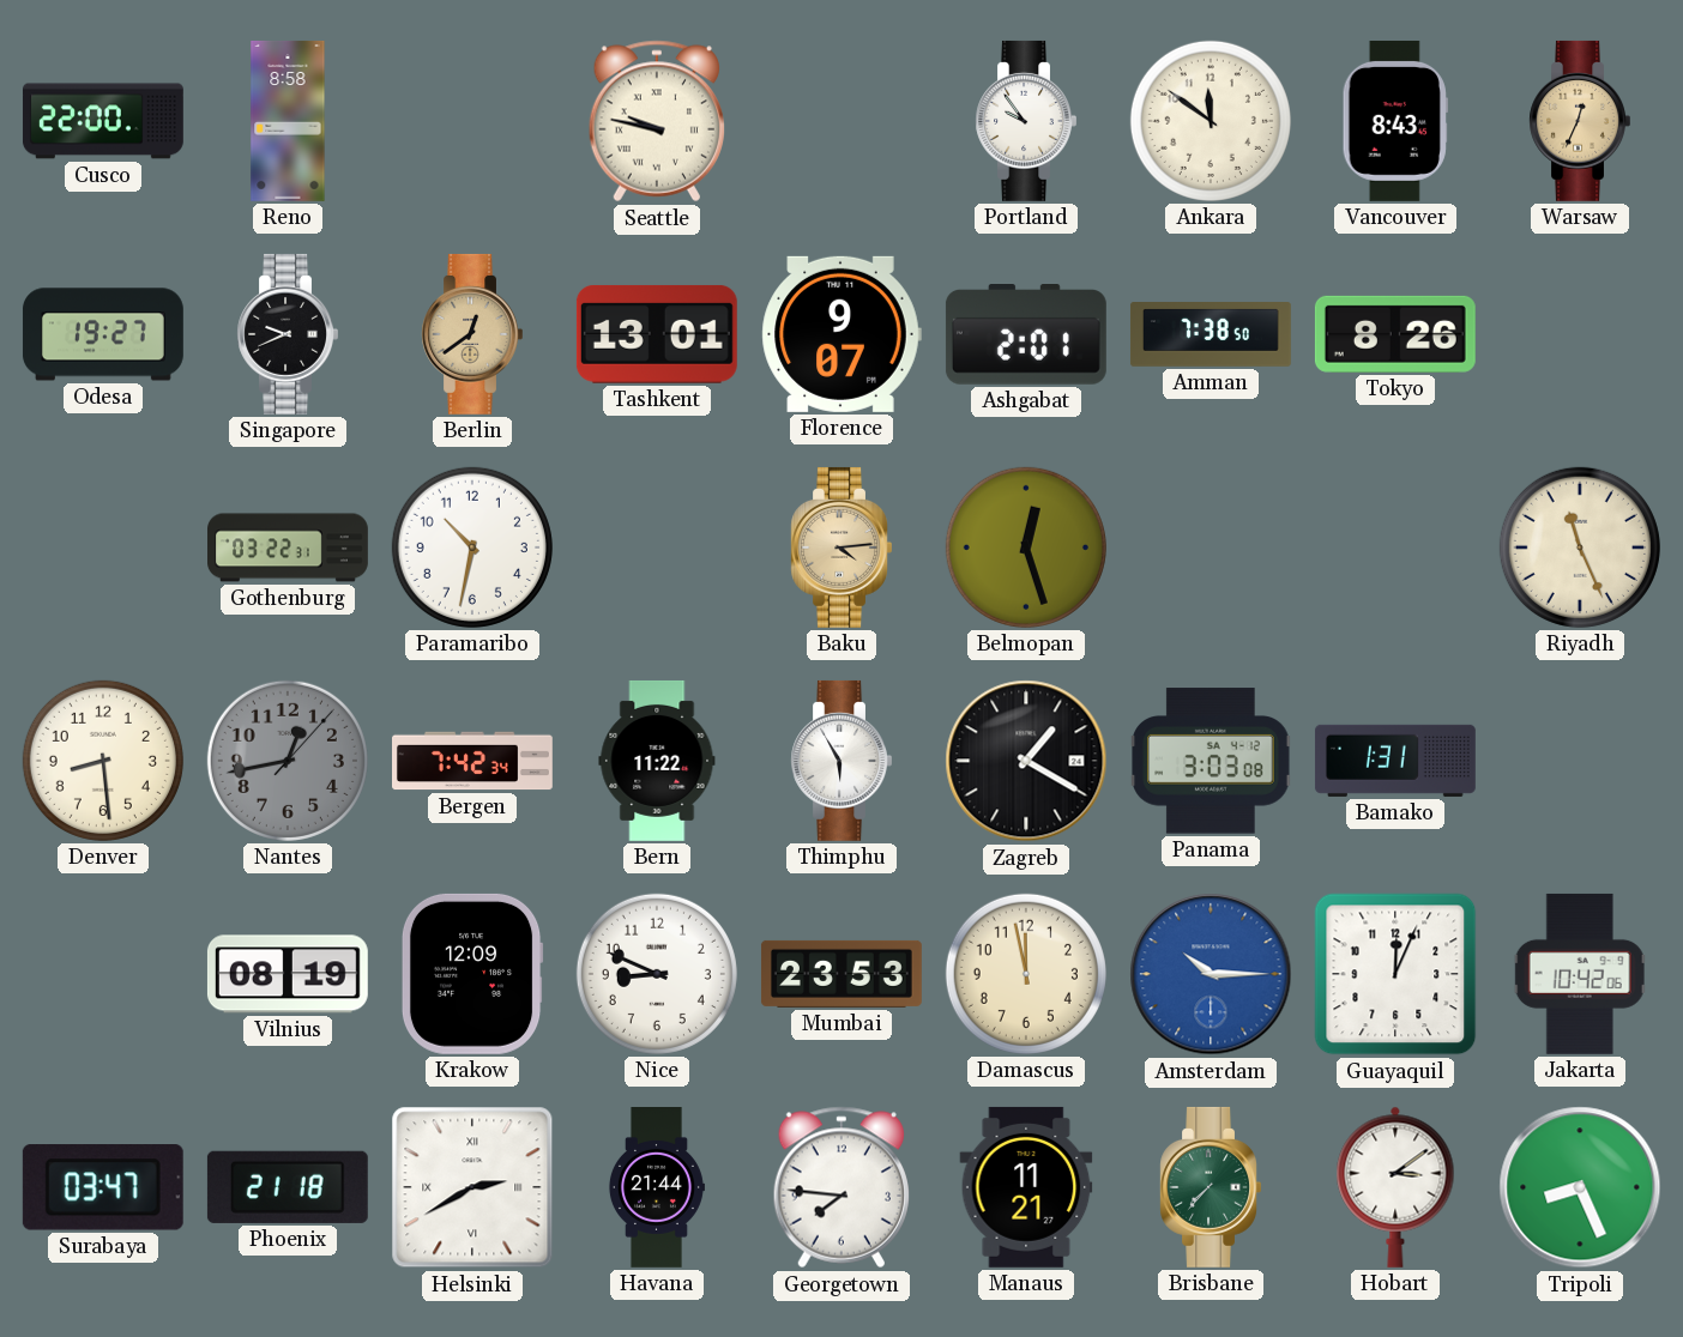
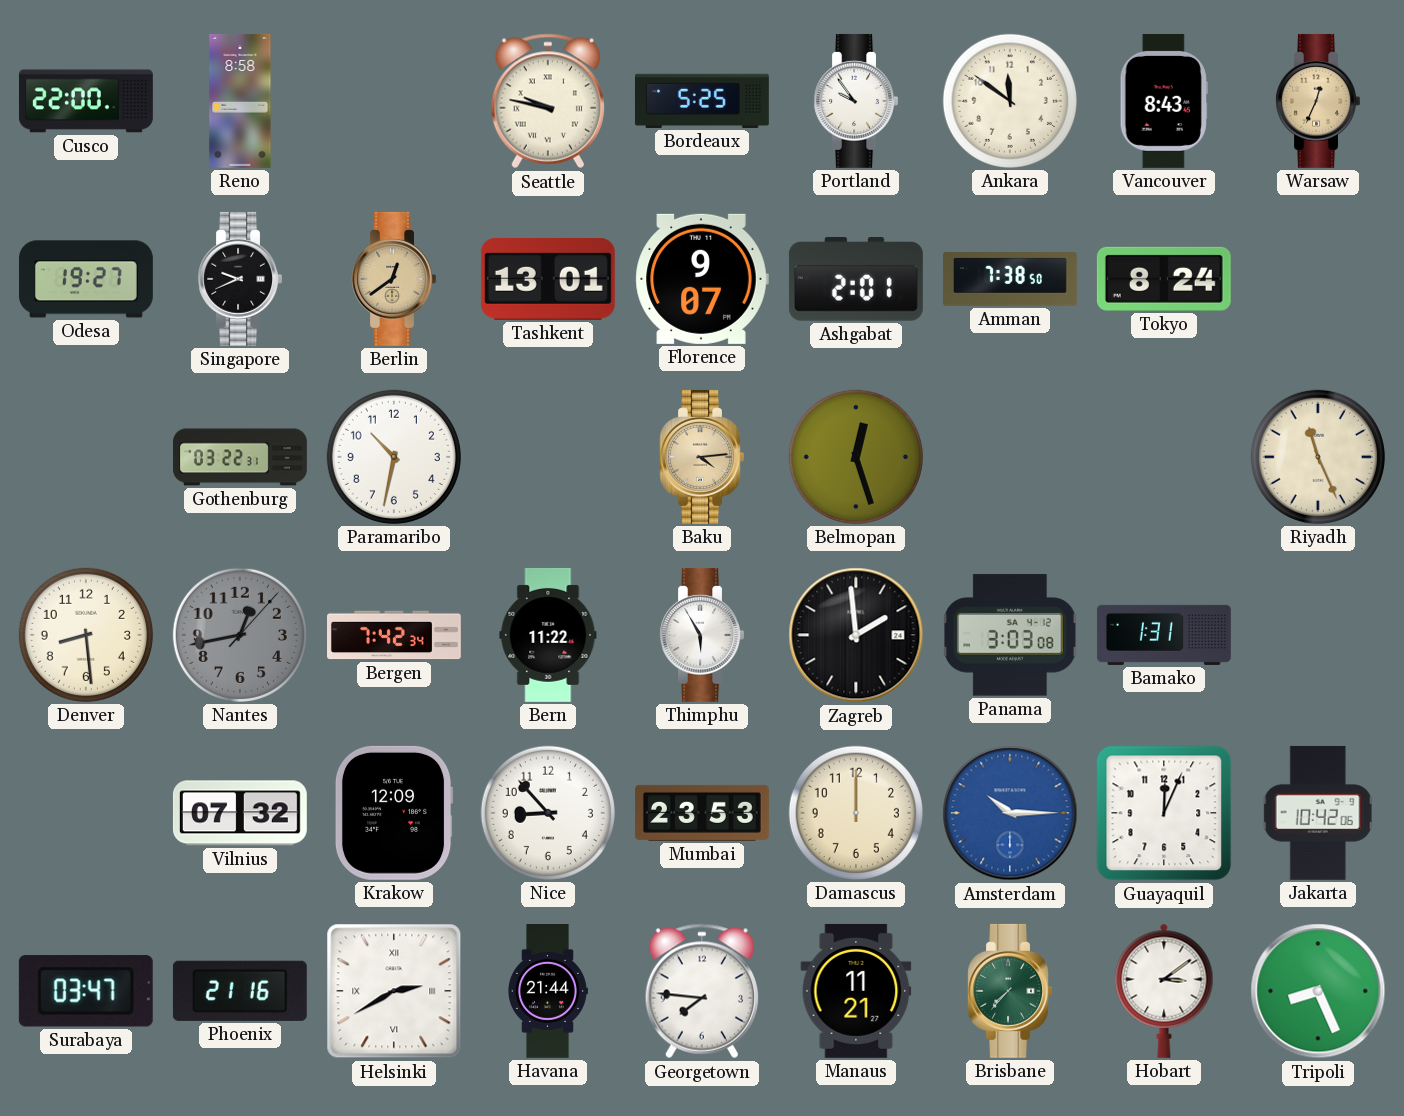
Bordeaux: none -> 5:25
Tokyo: 8:26 -> 8:24
Zagreb: 1:20 -> 1:59
Vilnius: 08:19 -> 07:32
Nice: 8:49 -> 8:53
Damascus: 11:58 -> 12:00
Phoenix: 21:18 -> 21:16
